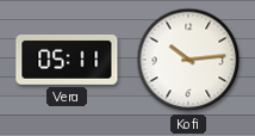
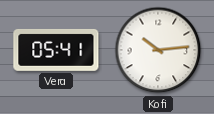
Vera: 05:11 -> 05:41
